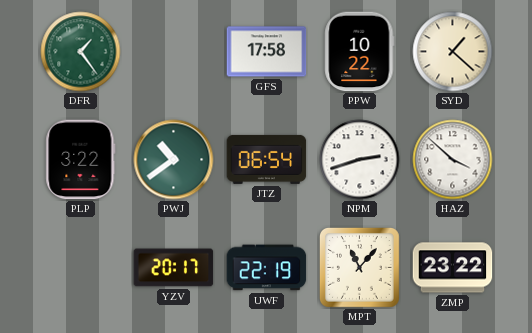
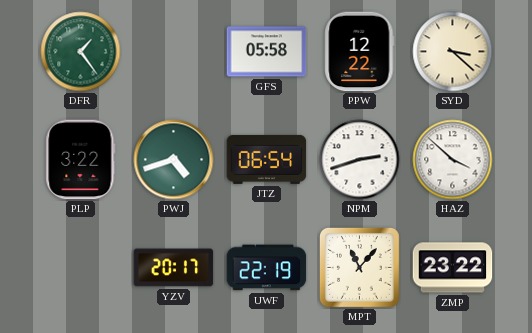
GFS: 17:58 -> 05:58
PPW: 10:22 -> 12:22
SYD: 1:22 -> 3:22
PWJ: 10:39 -> 4:42
